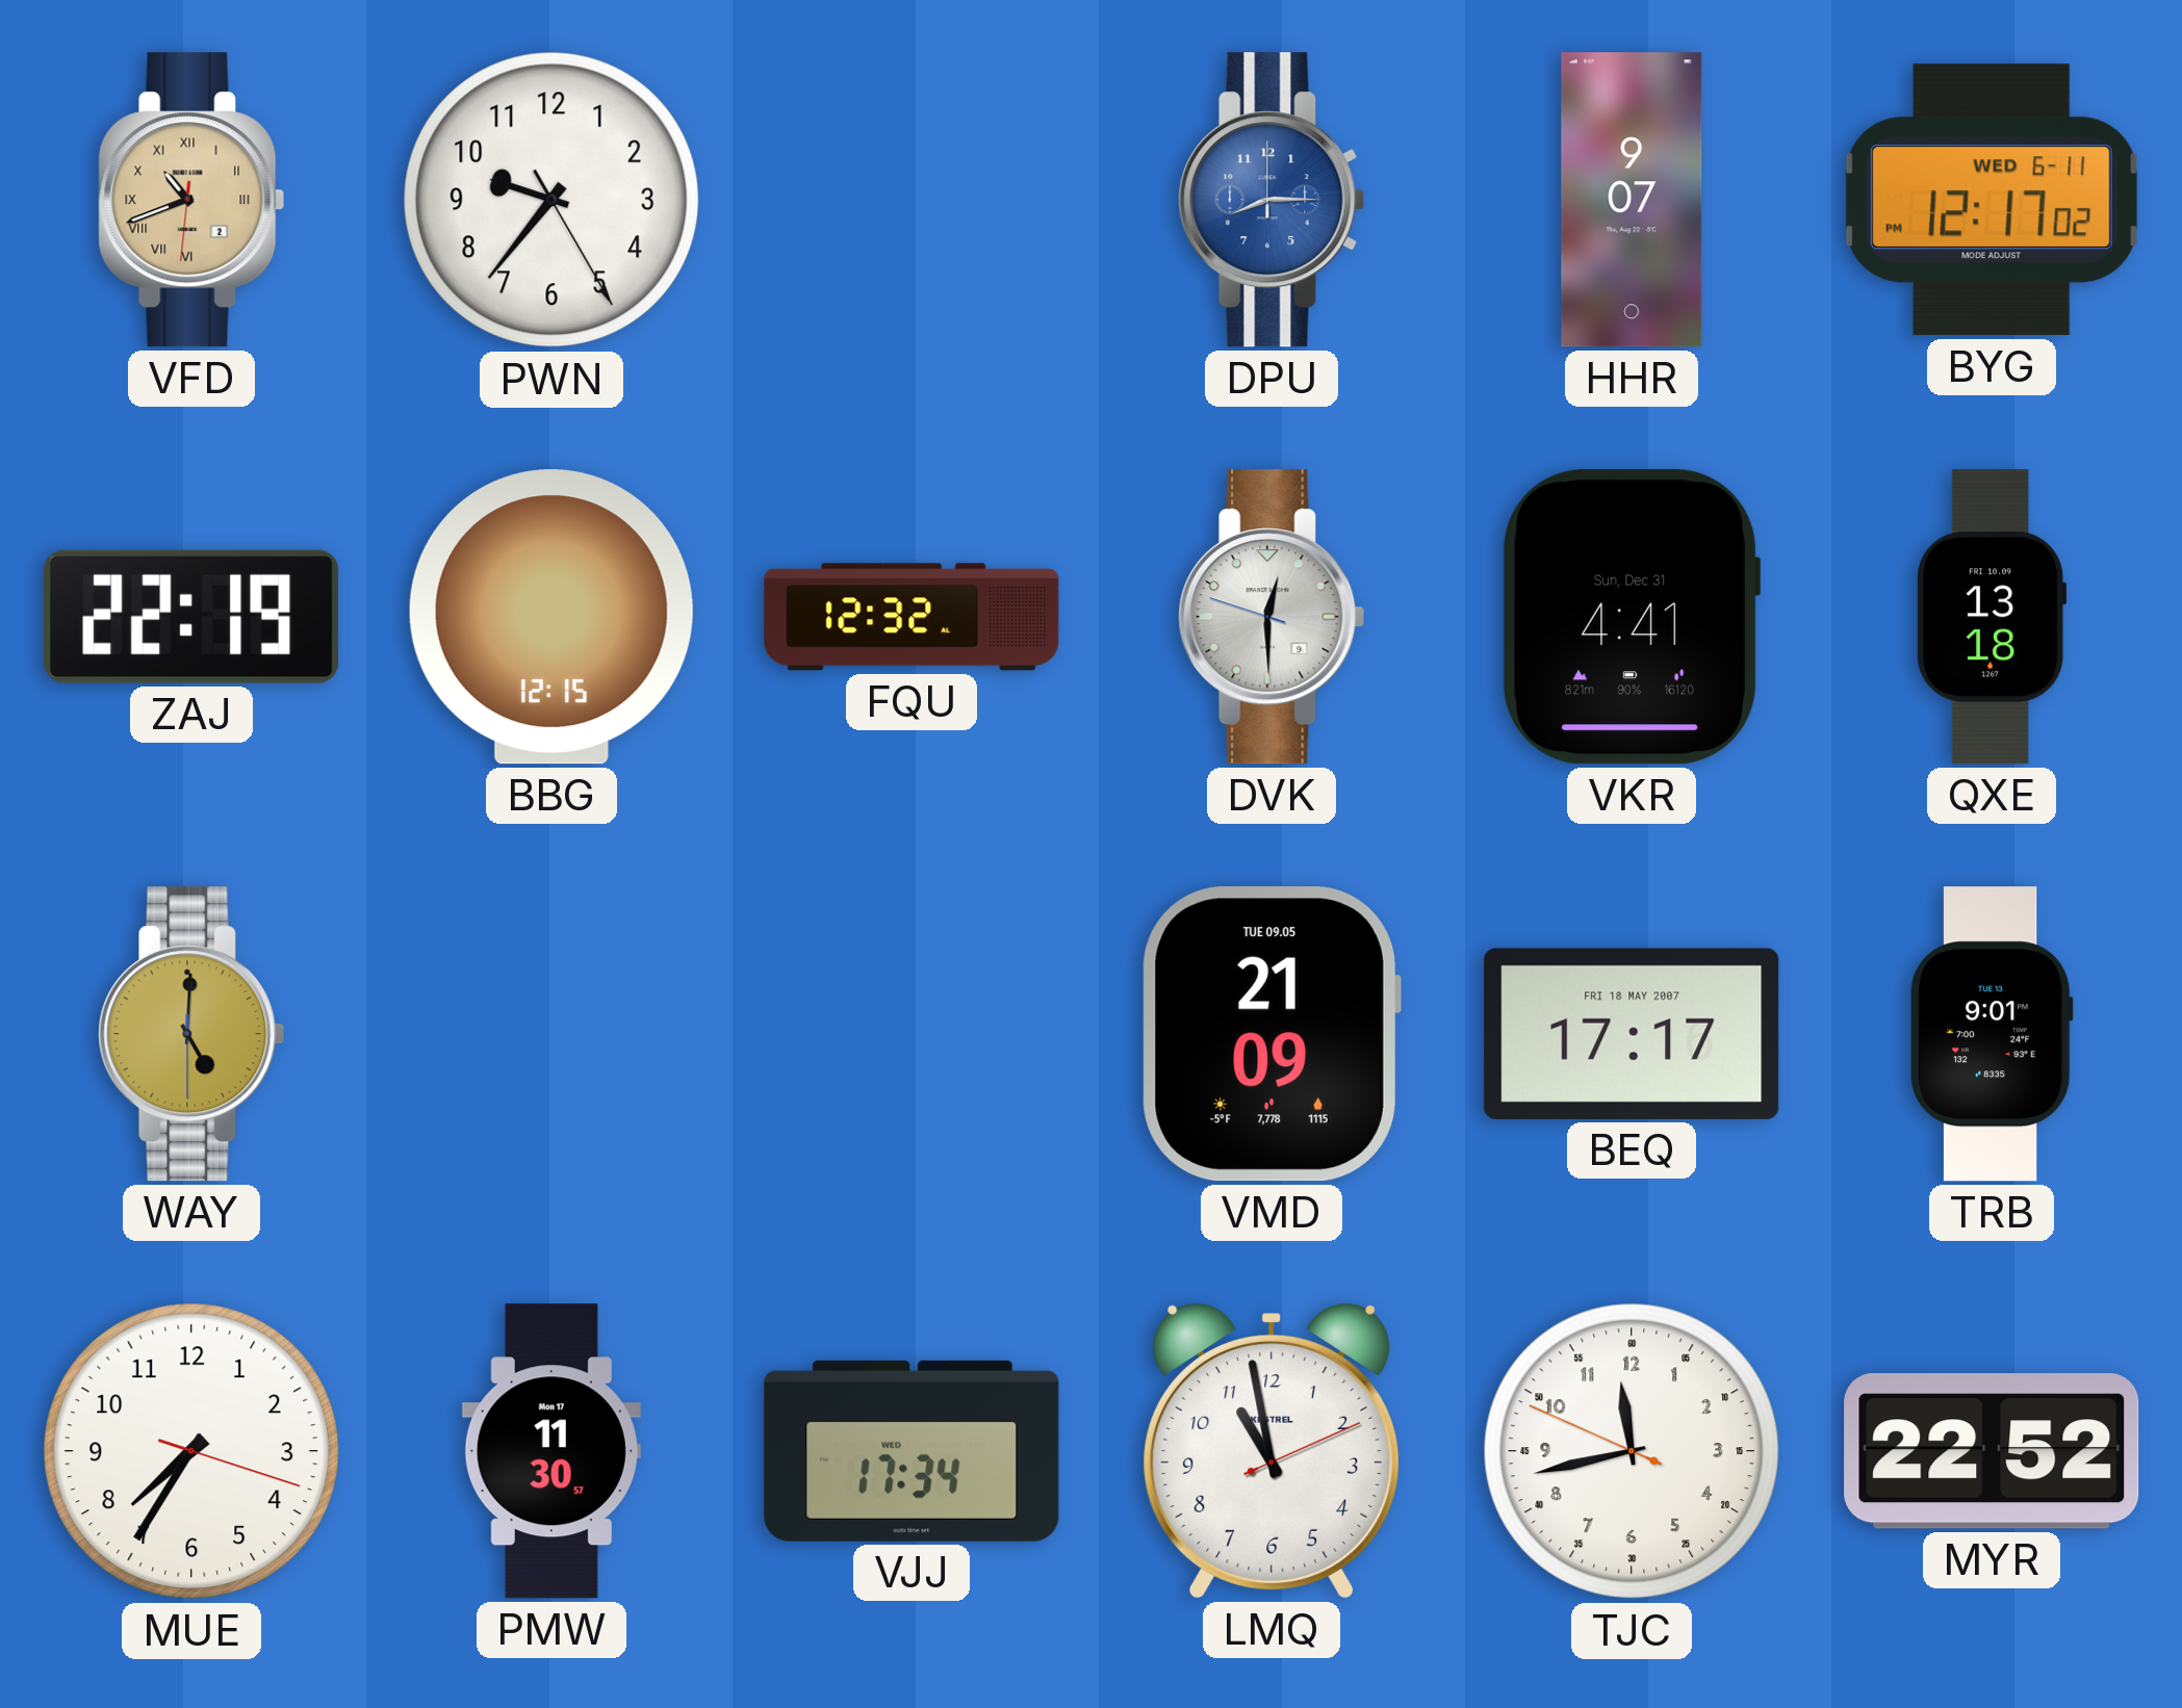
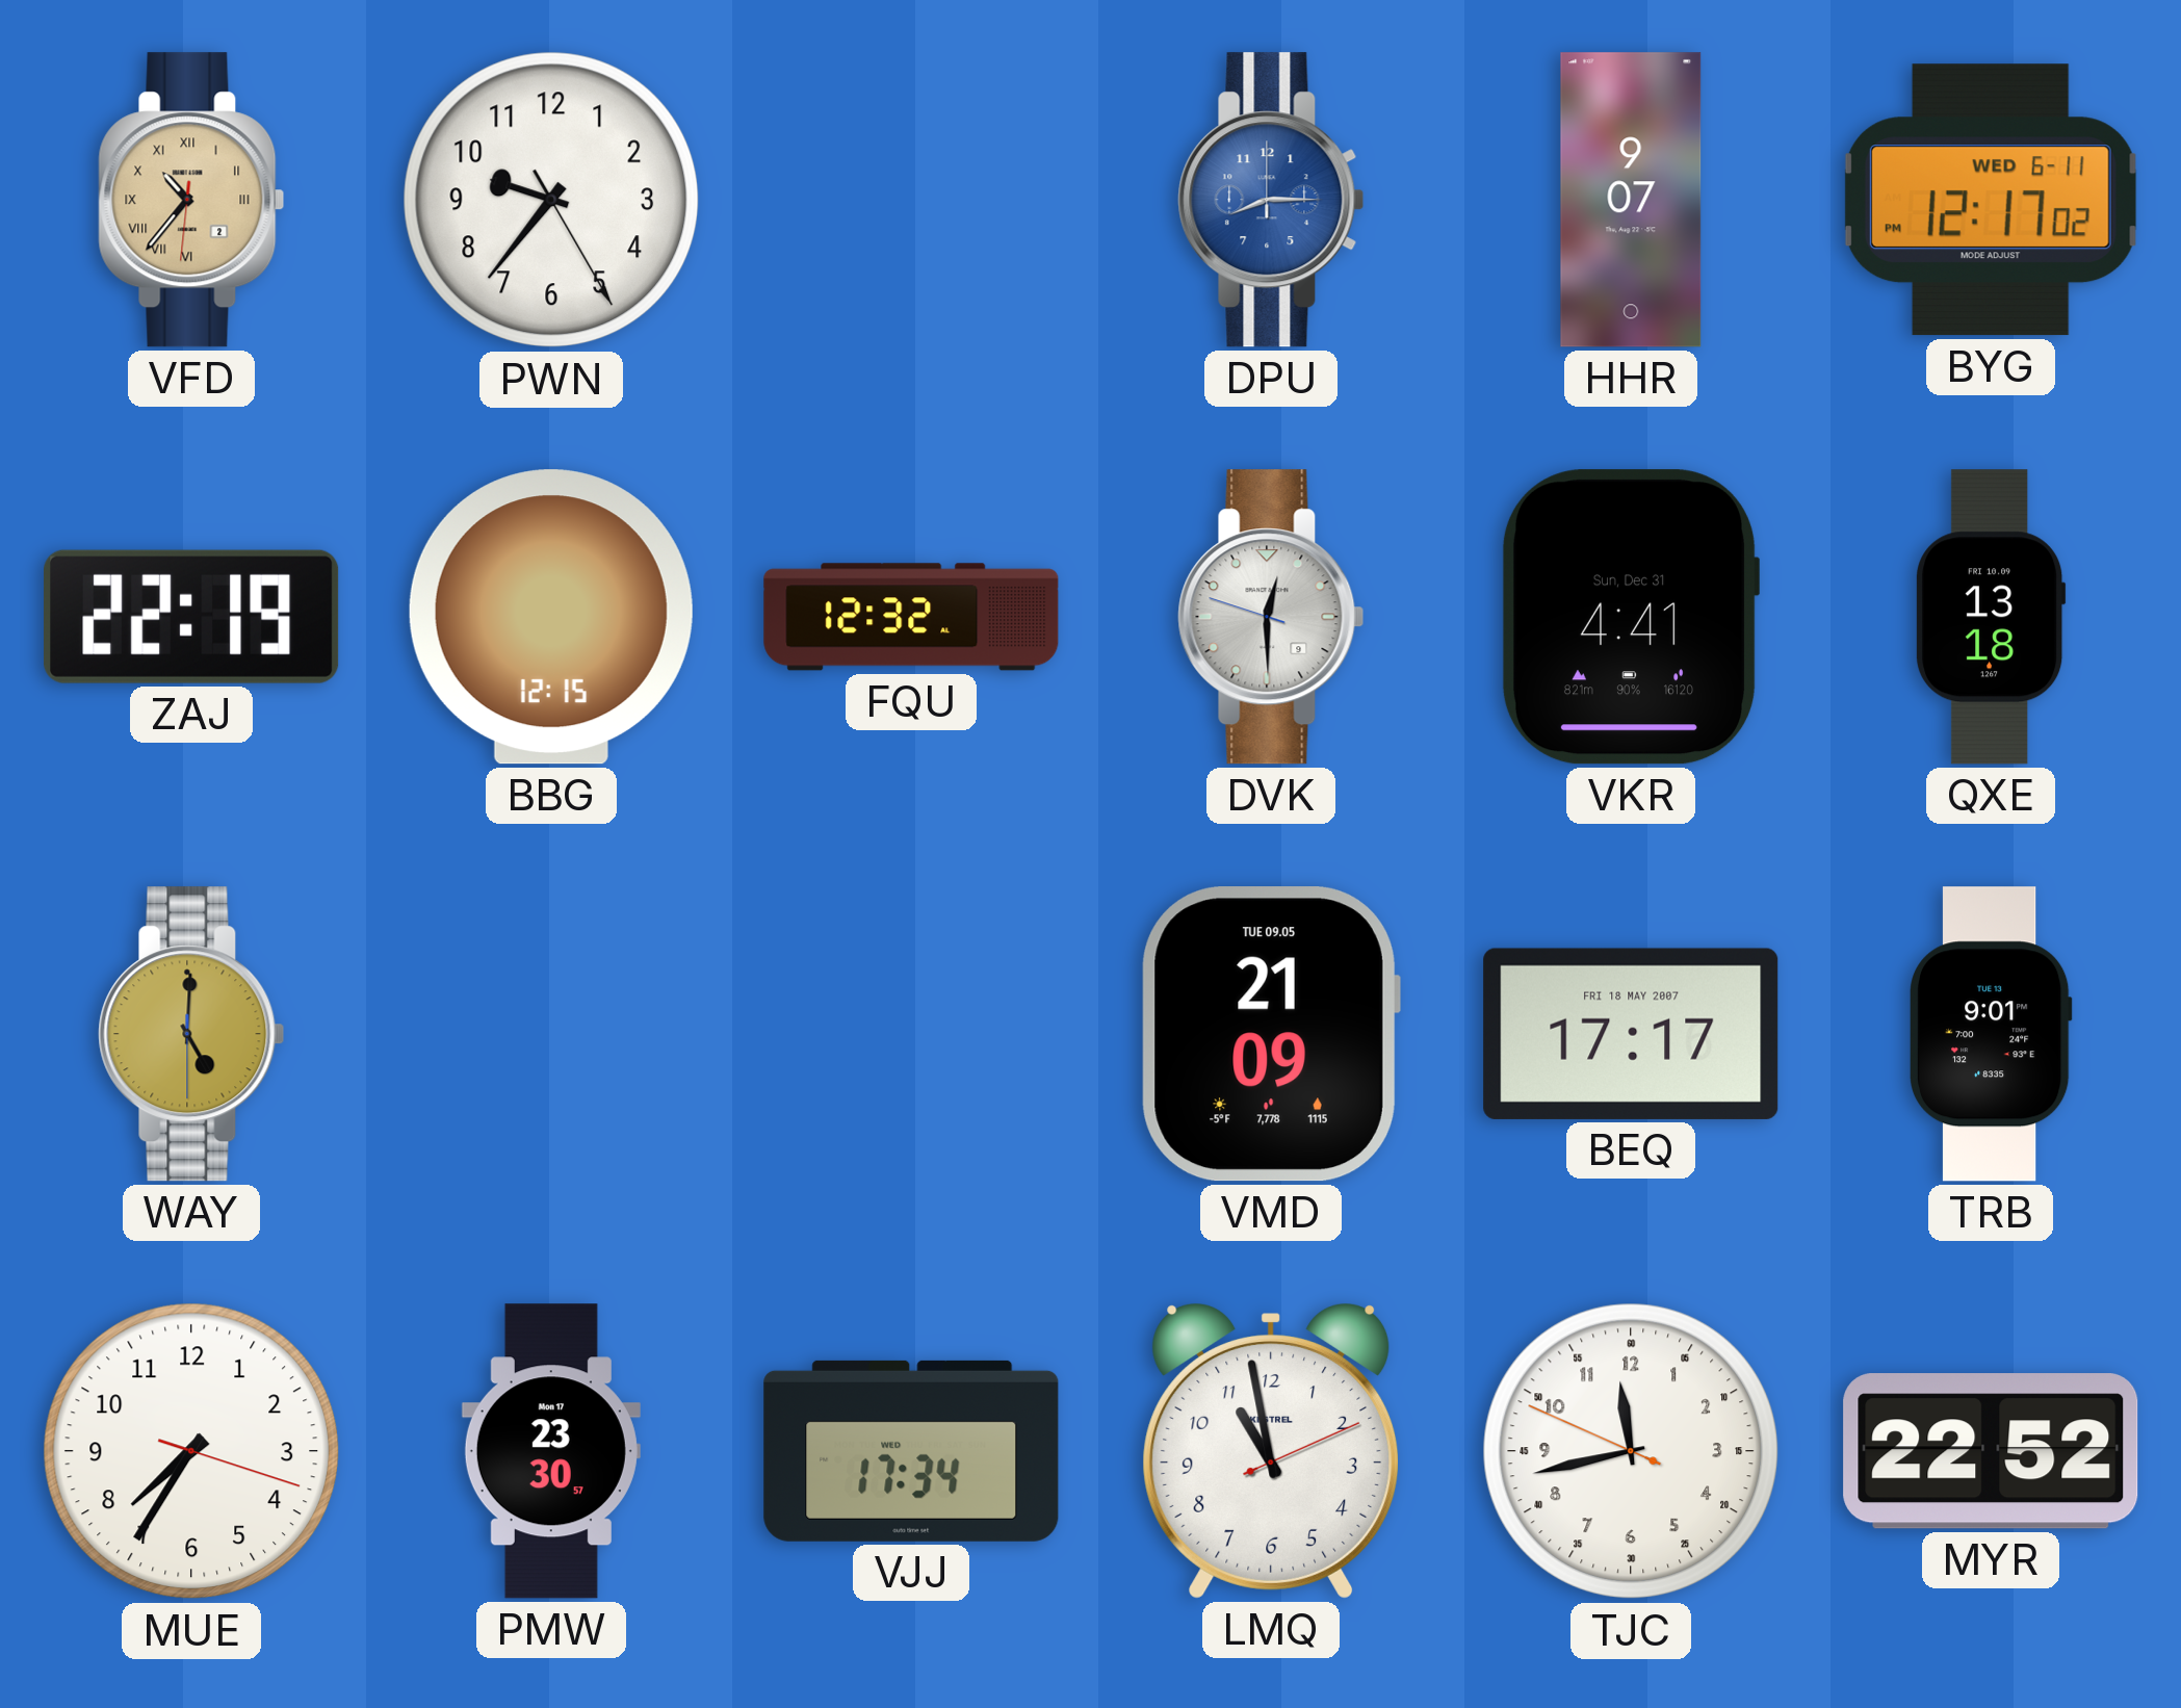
VFD: 10:41 -> 10:36
PMW: 11:30 -> 23:30
